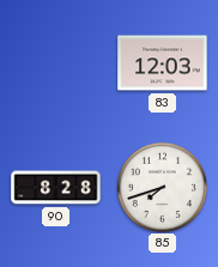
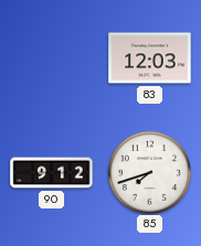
90: 8:28 -> 9:12
